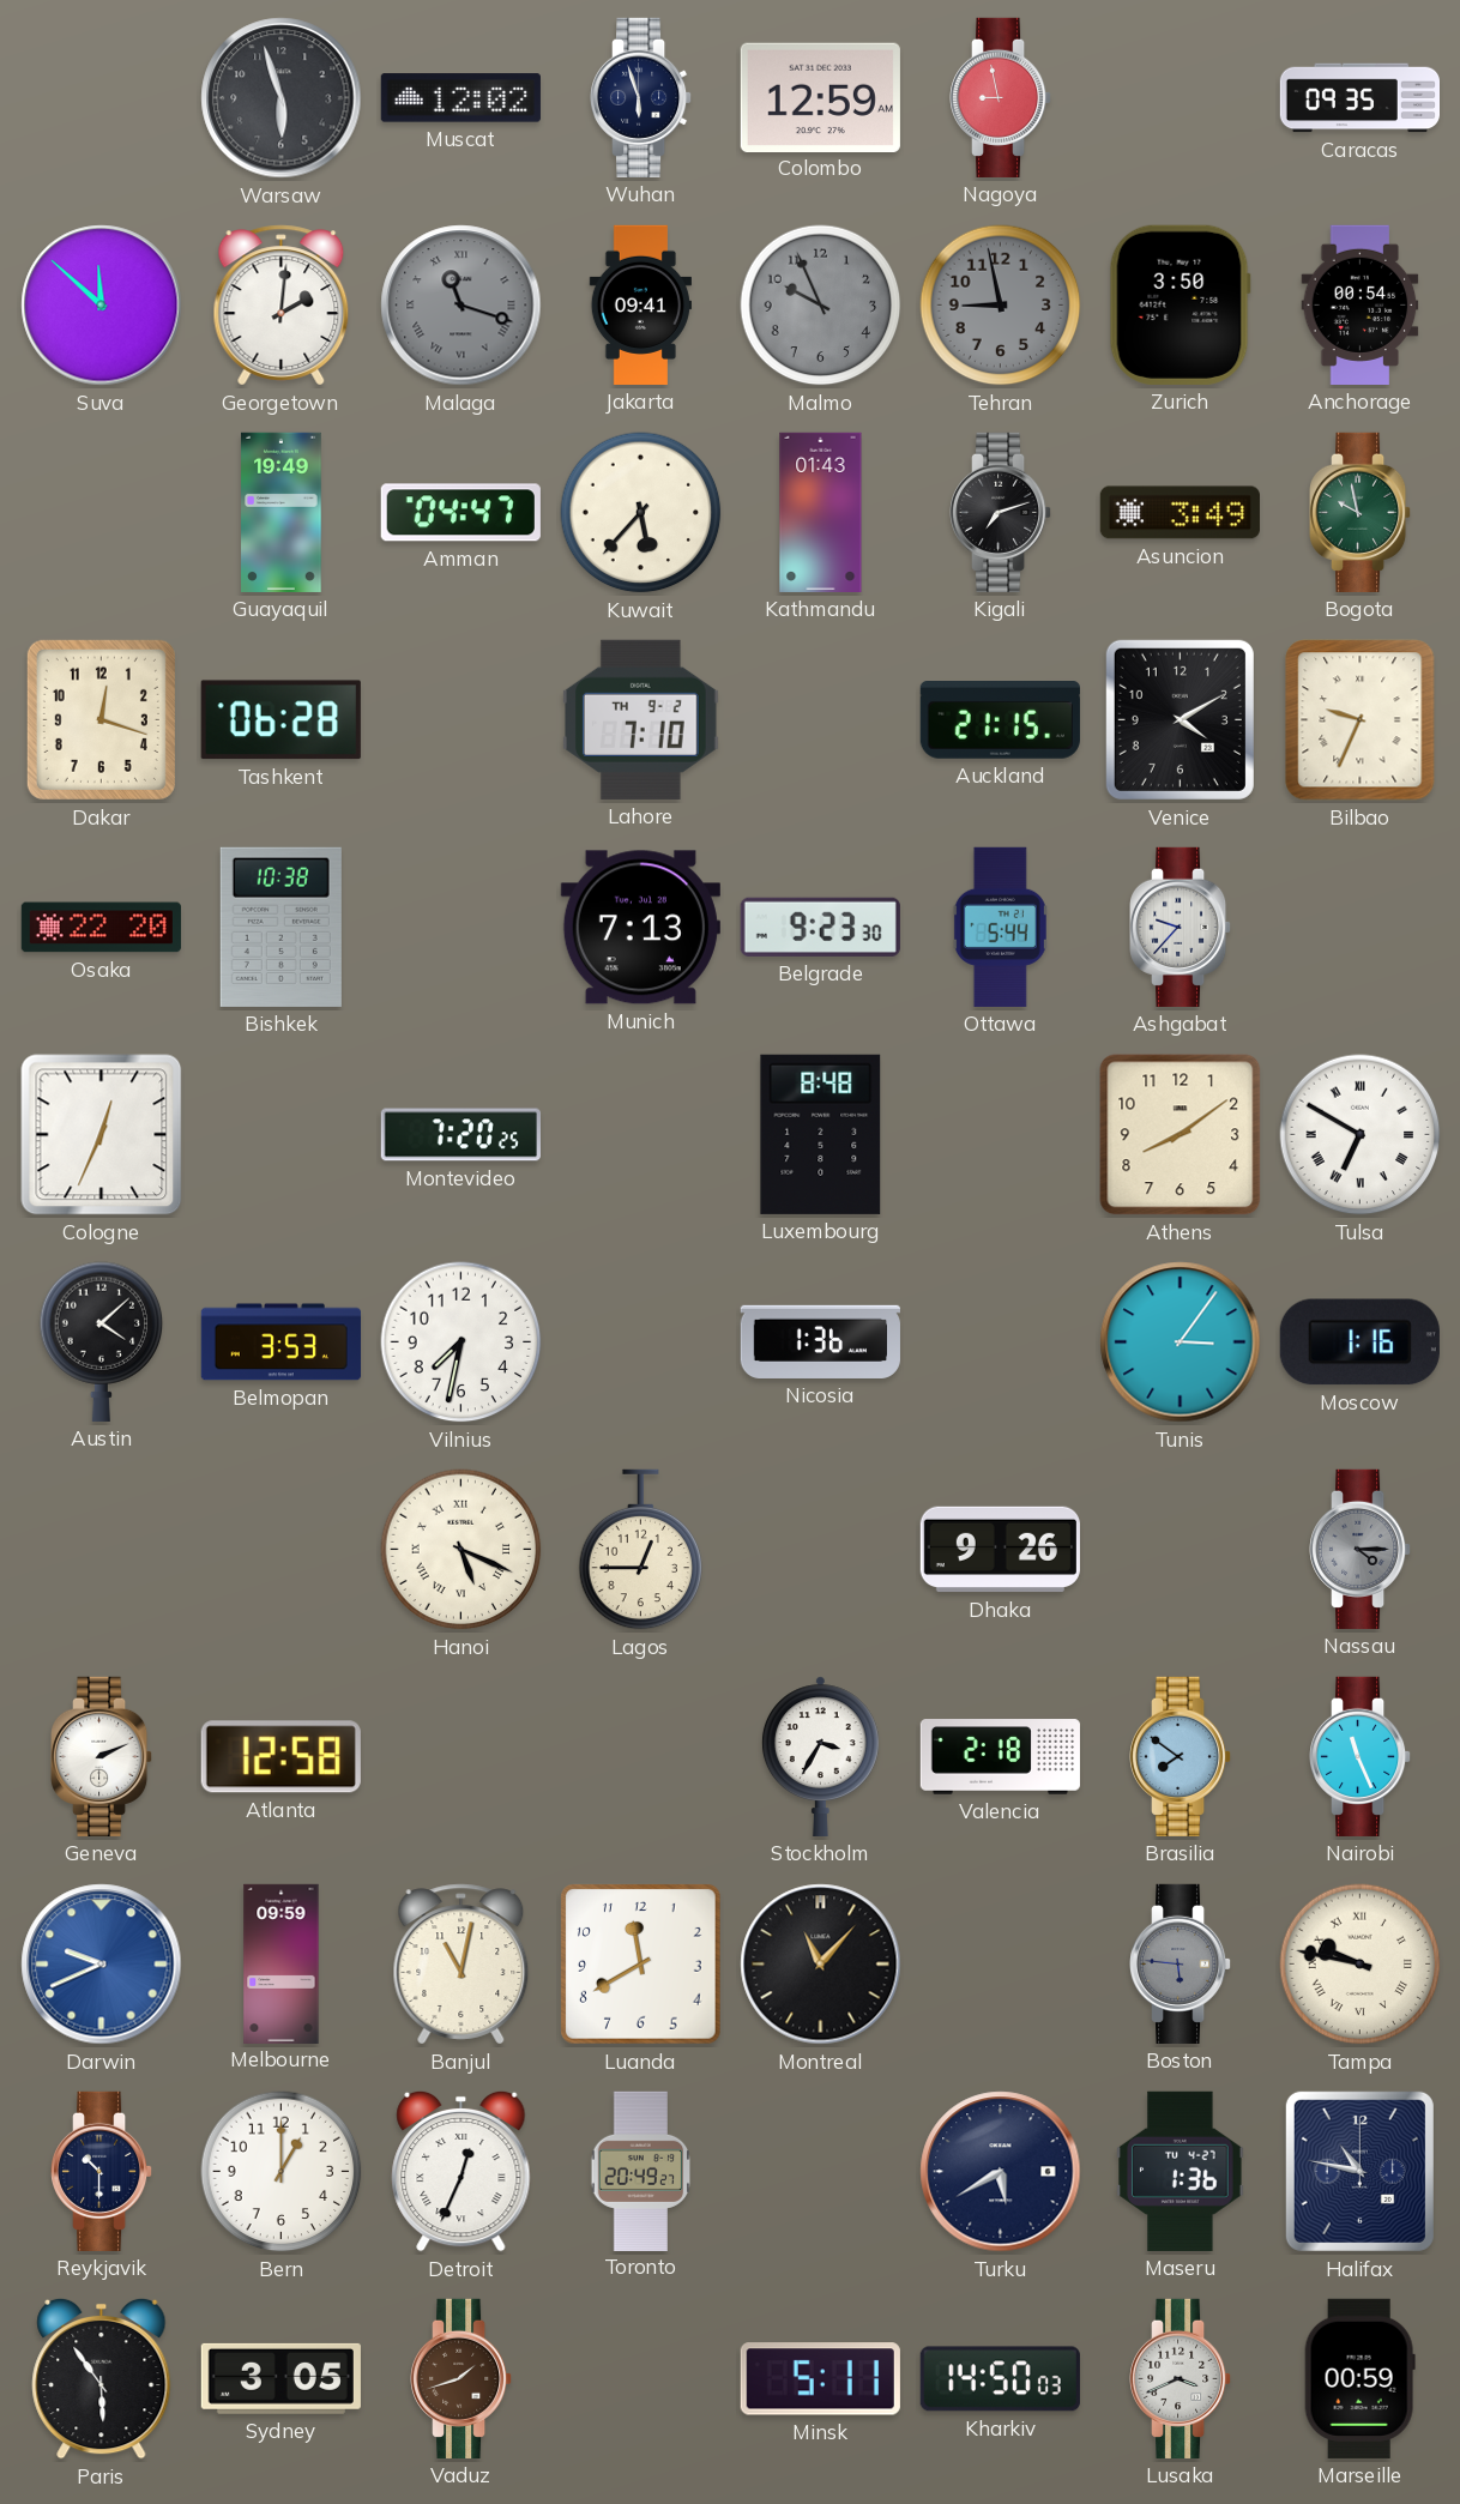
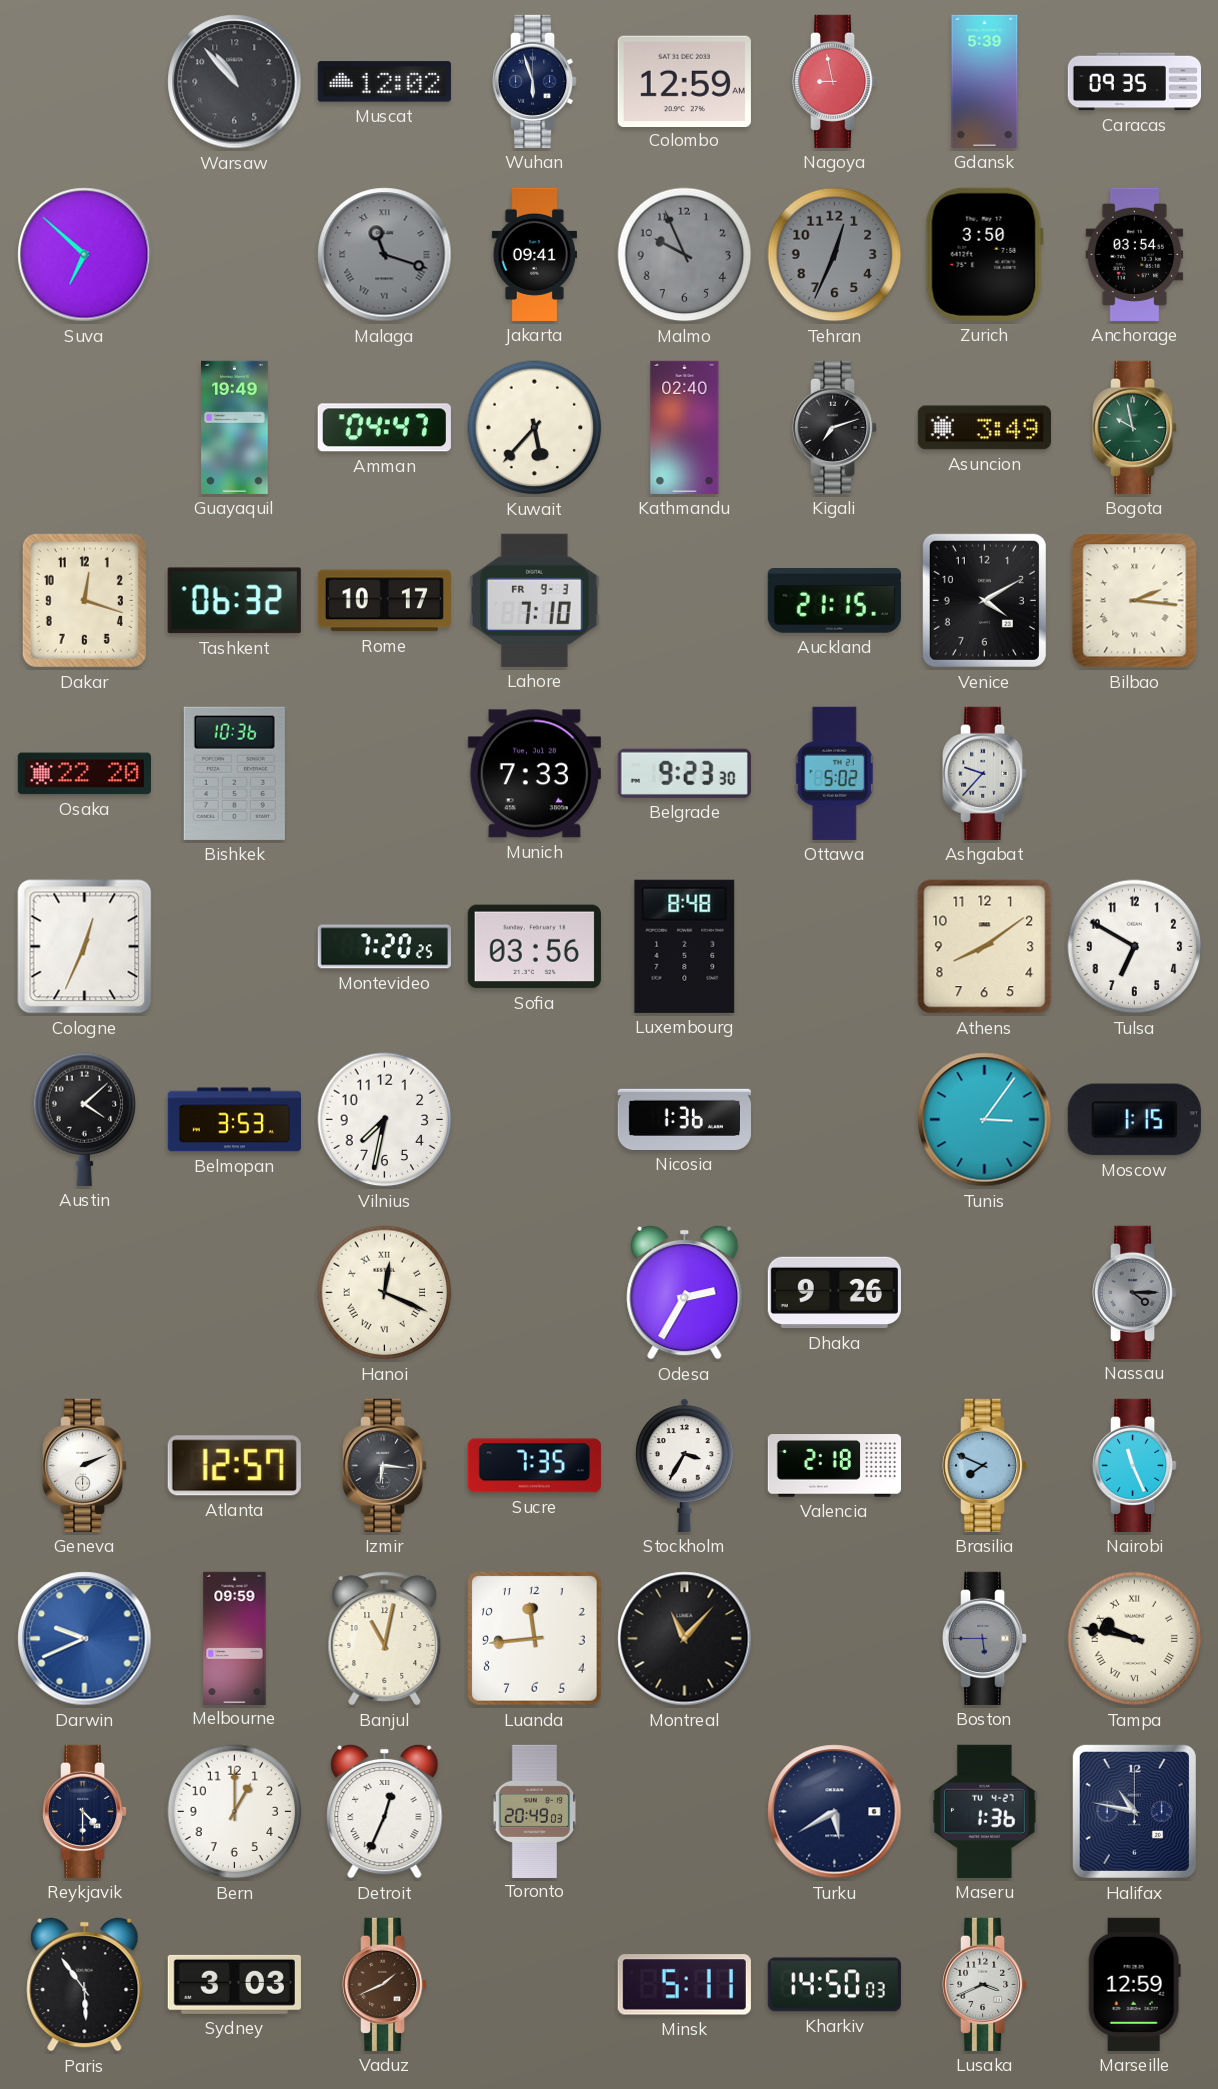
Warsaw: 5:57 -> 10:53
Gdansk: none -> 5:39
Suva: 11:52 -> 6:52
Georgetown: 2:01 -> none
Tehran: 8:58 -> 12:34
Anchorage: 00:54 -> 03:54
Kathmandu: 01:43 -> 02:40
Tashkent: 06:28 -> 06:32
Rome: none -> 10:17
Lahore date: TH 9-2 -> FR 9-3
Bilbao: 9:34 -> 2:16
Bishkek: 10:38 -> 10:36
Munich: 7:13 -> 7:33
Ottawa: 5:44 -> 5:02
Sofia: none -> 03:56
Tulsa numerals: Roman -> Arabic
Moscow: 1:16 -> 1:15
Hanoi: 5:19 -> 12:19
Lagos: 12:45 -> none
Odesa: none -> 2:35
Atlanta: 12:58 -> 12:57
Izmir: none -> 6:16
Sucre: none -> 7:35
Brasilia: 7:51 -> 7:49
Luanda: 11:40 -> 11:44
Boston: 5:46 -> 5:45
Reykjavik: 10:30 -> 4:30
Toronto: 20:49:27 -> 20:49:03
Sydney: 3:05 -> 3:03
Vaduz: 1:42 -> 1:41
Marseille: 00:59 -> 12:59
